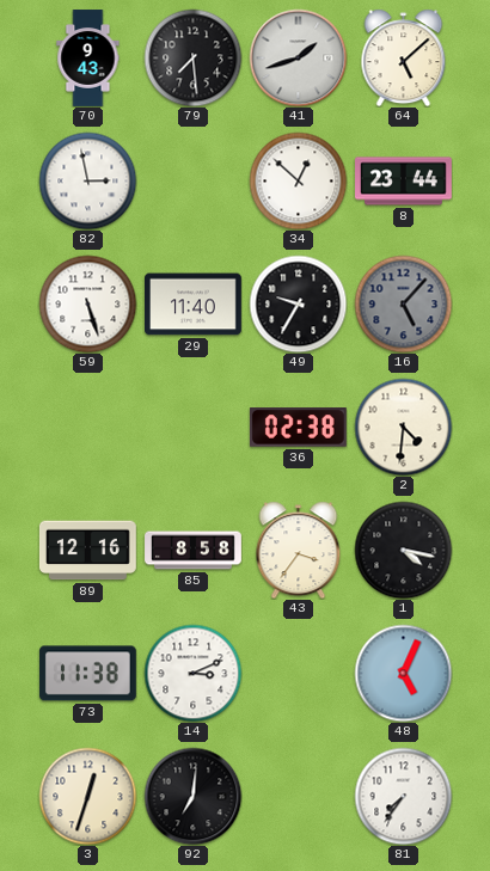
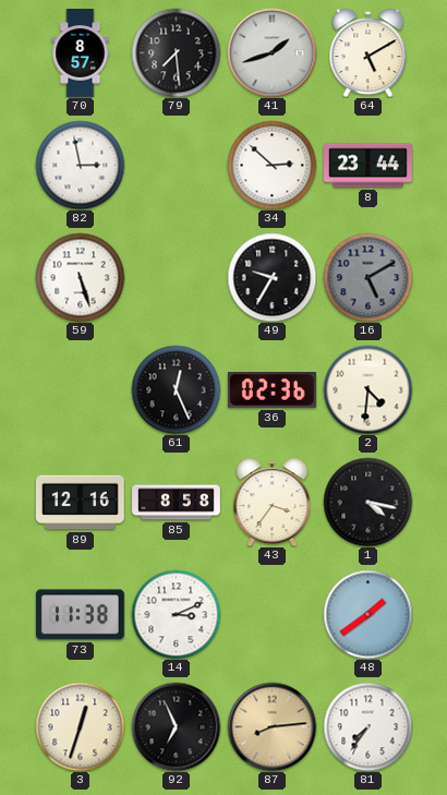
70: 9:43 -> 8:57
64: 5:08 -> 5:10
34: 12:52 -> 2:52
29: 11:40 -> none
16: 5:07 -> 5:10
61: none -> 12:26
36: 02:38 -> 02:36
48: 5:04 -> 1:39
92: 7:01 -> 6:56
87: none -> 8:14
